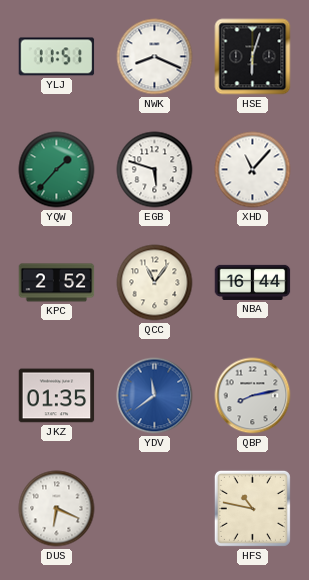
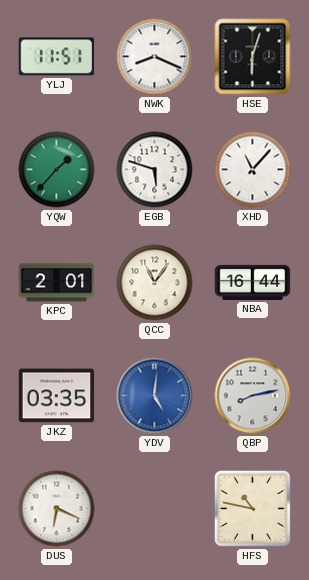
KPC: 2:52 -> 2:01
JKZ: 01:35 -> 03:35
YDV: 11:39 -> 5:01
